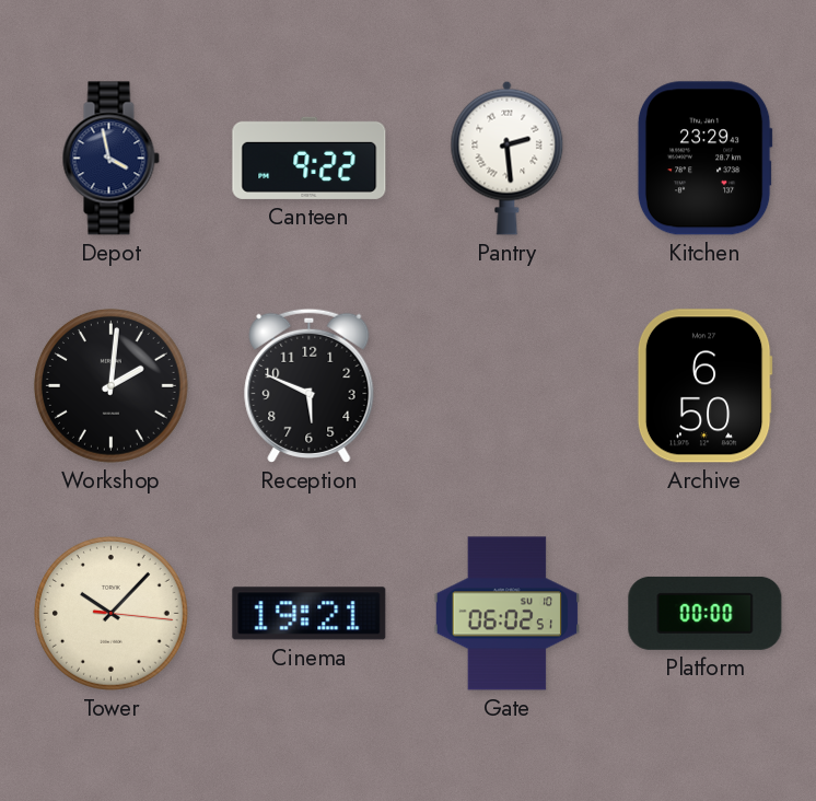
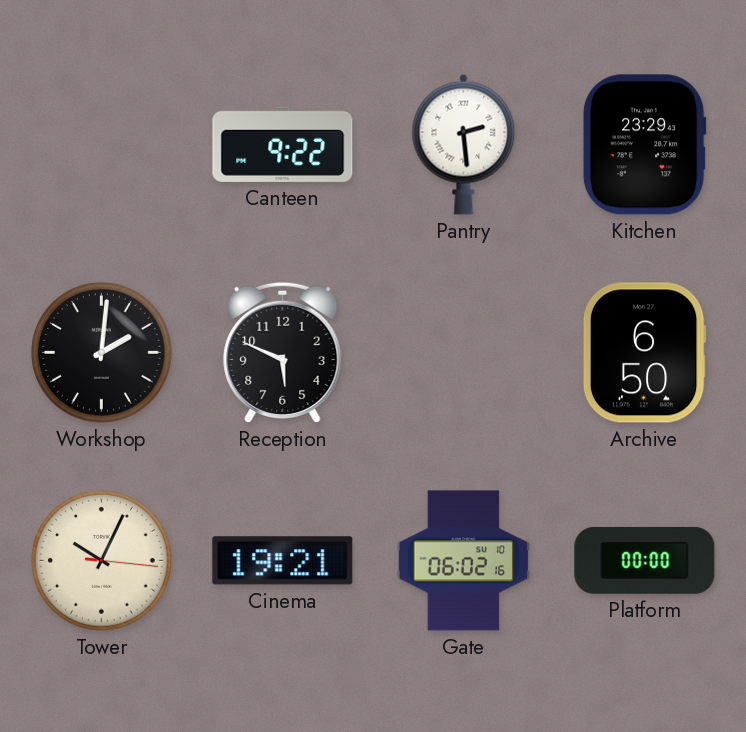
Depot: 3:58 -> none
Tower: 10:07 -> 10:04
Gate: 06:02:51 -> 06:02:16
